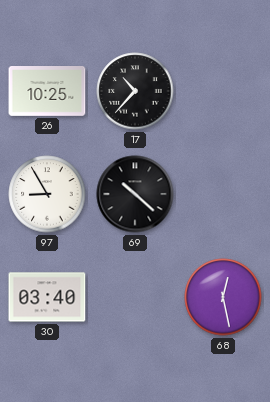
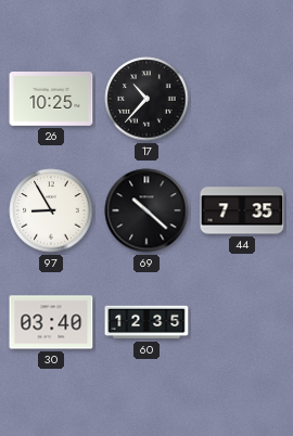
44: none -> 7:35
60: none -> 12:35
68: 12:28 -> none
